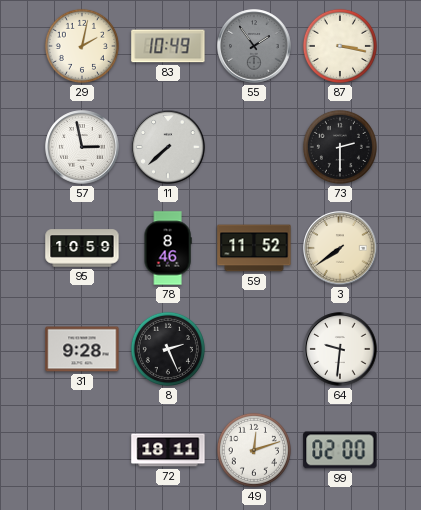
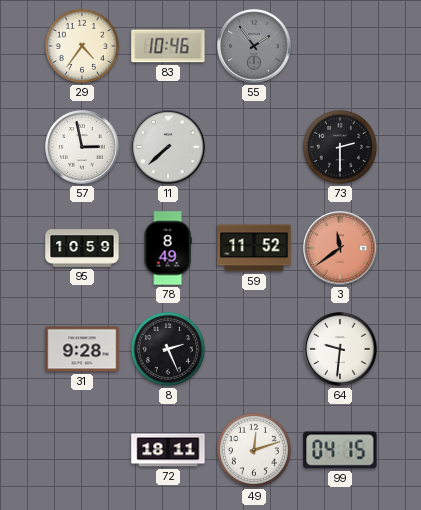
29: 2:02 -> 4:36
83: 10:49 -> 10:46
87: 3:17 -> none
78: 8:46 -> 8:49
3: 7:39 -> 11:39
3 dial: cream -> salmon
99: 02:00 -> 04:15
